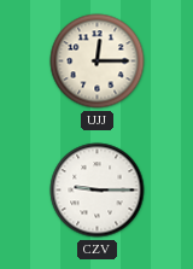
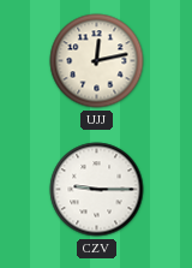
UJJ: 12:15 -> 12:13
